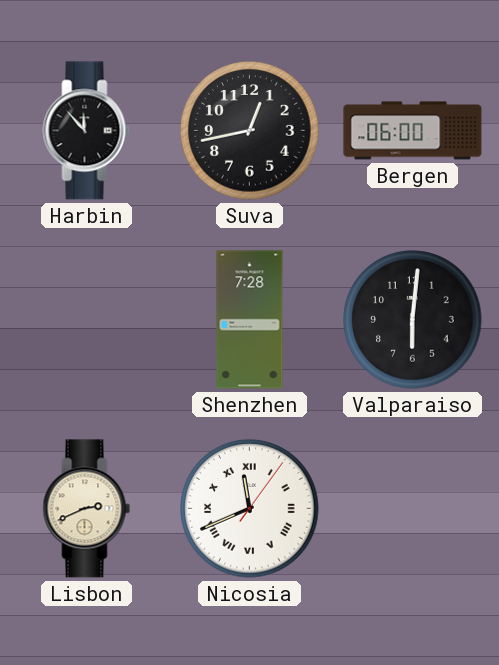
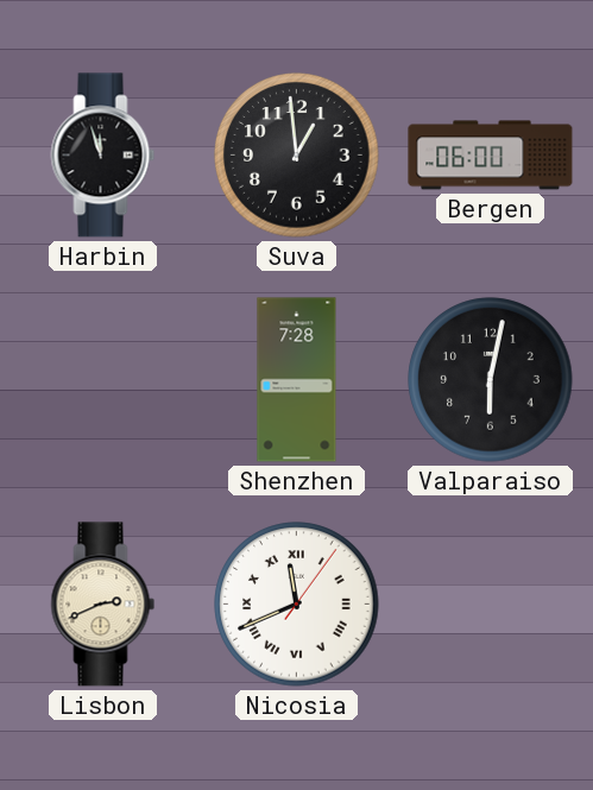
Harbin: 11:53 -> 11:57
Suva: 12:43 -> 12:59
Valparaiso: 6:01 -> 6:02
